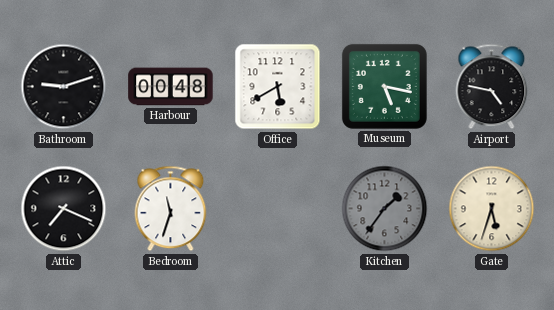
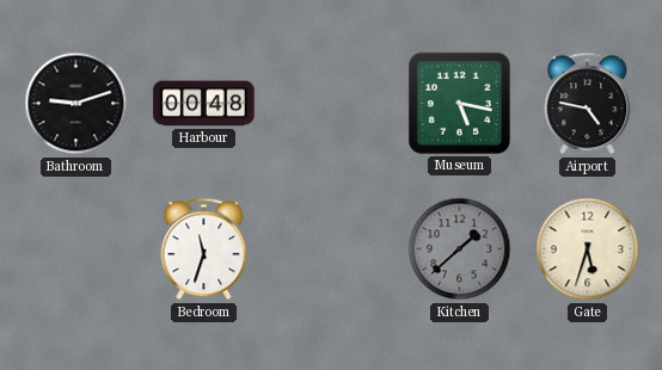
Office: 5:40 -> none
Attic: 7:19 -> none
Kitchen: 1:36 -> 1:38
